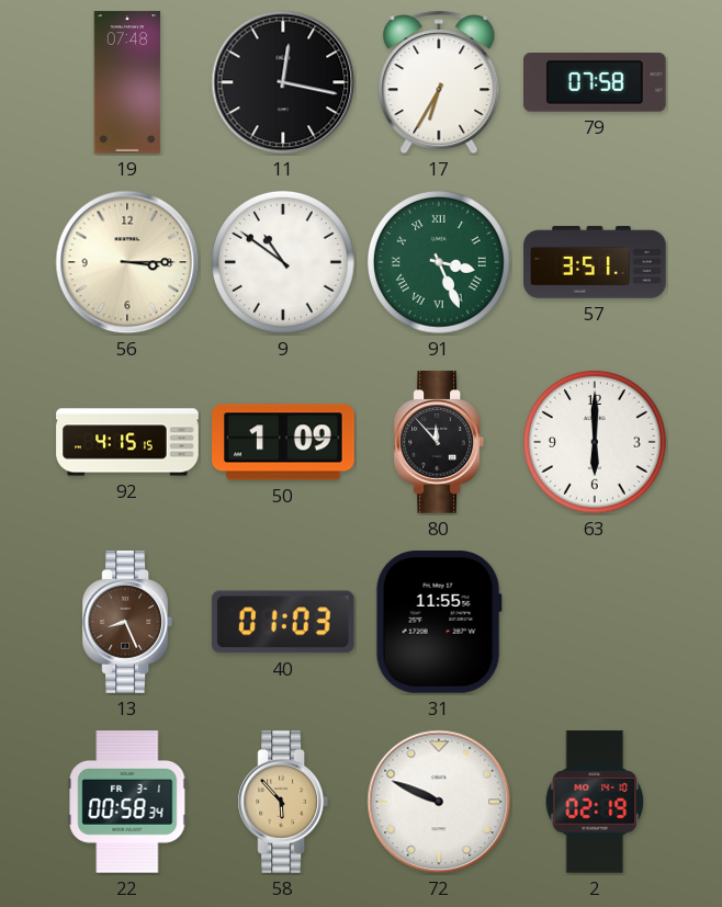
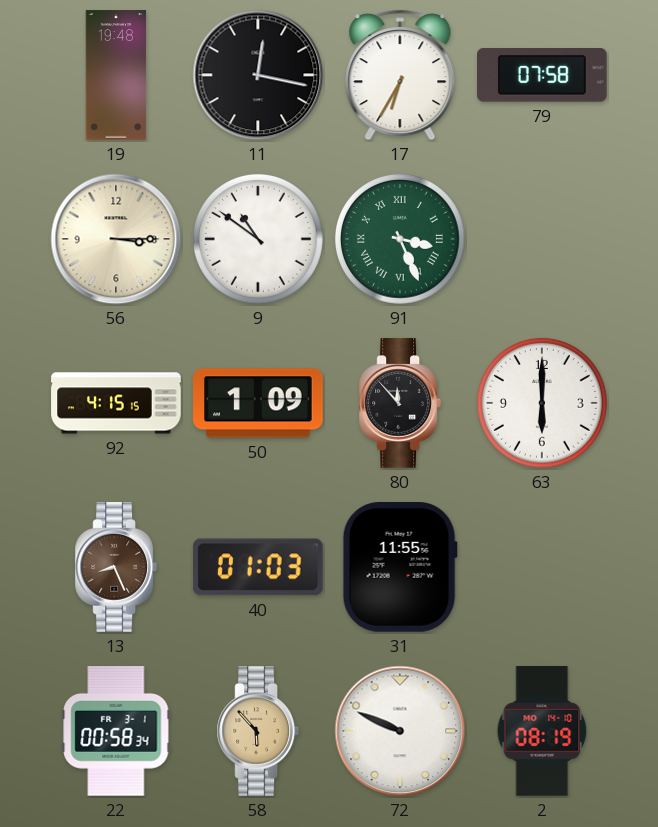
19: 07:48 -> 19:48
57: 3:51 -> none
2: 02:19 -> 08:19
